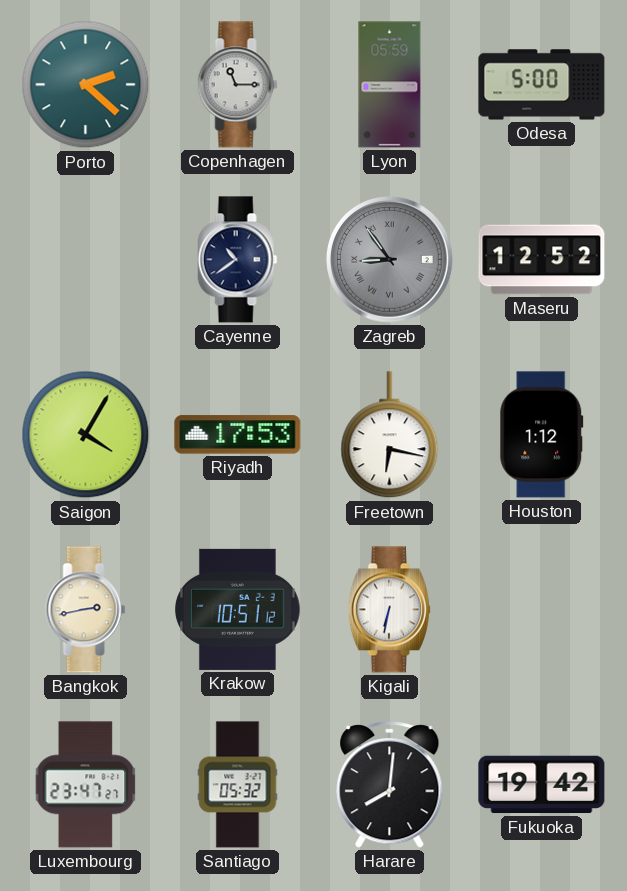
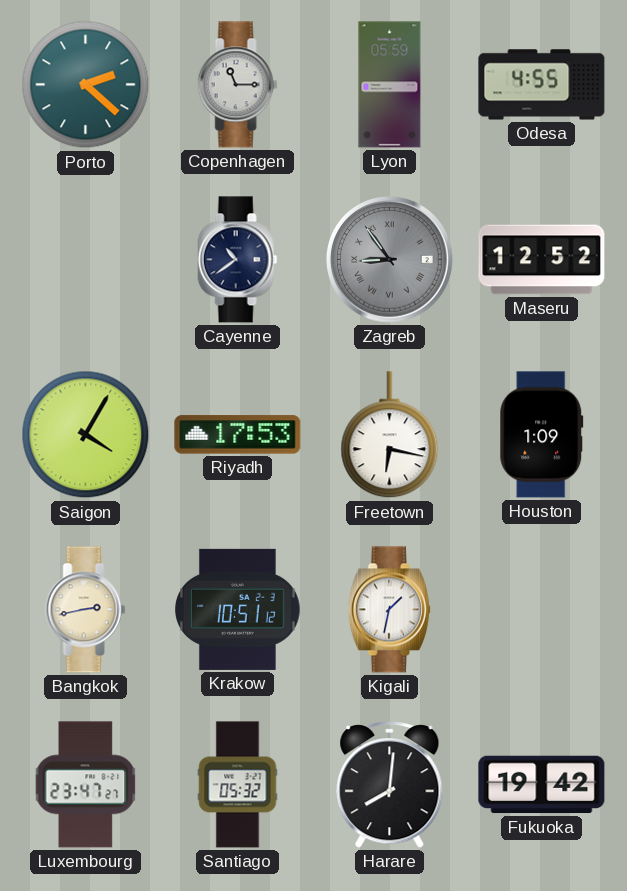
Odesa: 5:00 -> 4:55
Houston: 1:12 -> 1:09
Kigali: 6:32 -> 1:32
